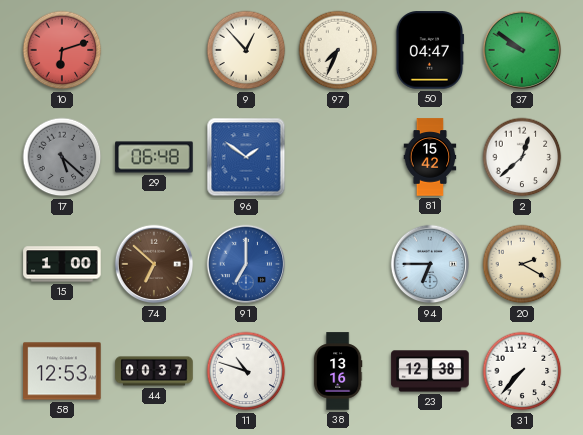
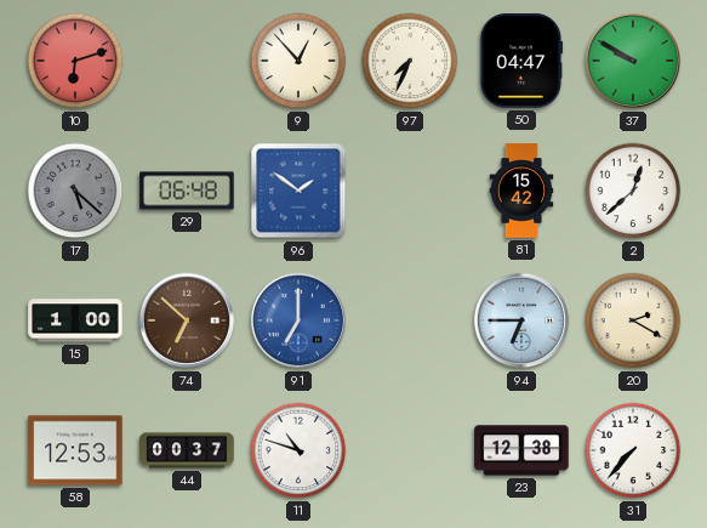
37: 9:51 -> 9:50
38: 13:16 -> none
